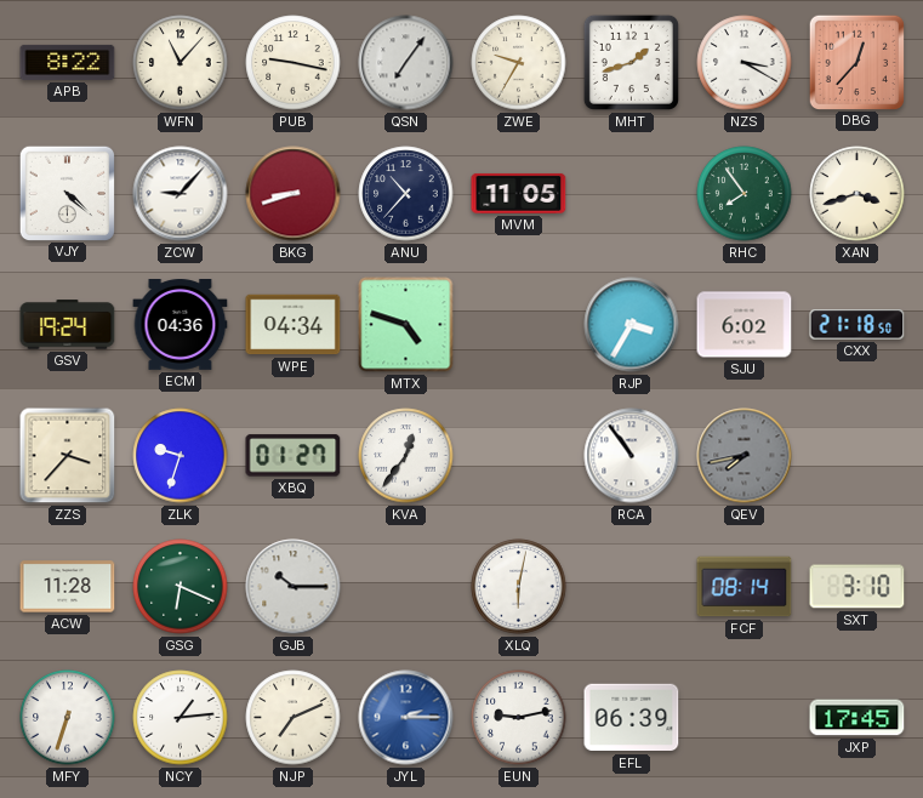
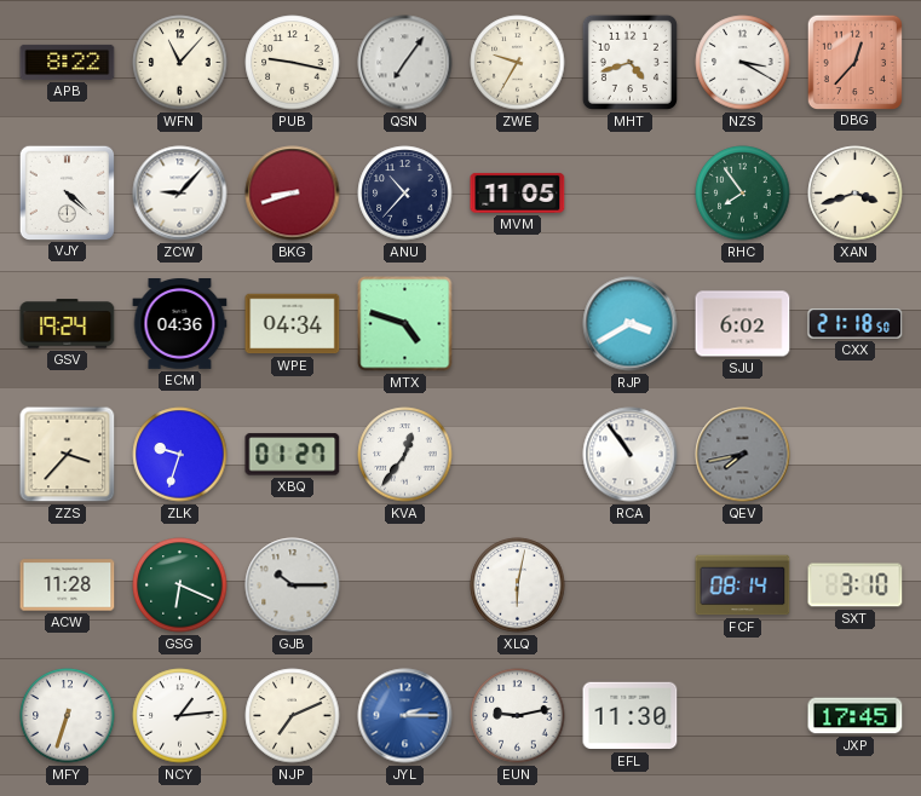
MHT: 1:42 -> 4:42
RJP: 3:35 -> 3:40
EFL: 06:39 -> 11:30
